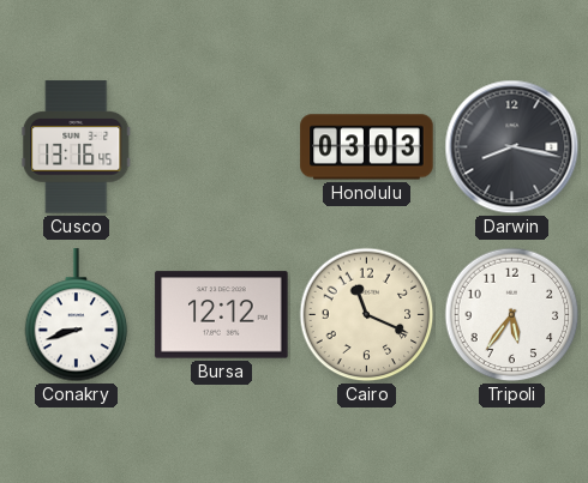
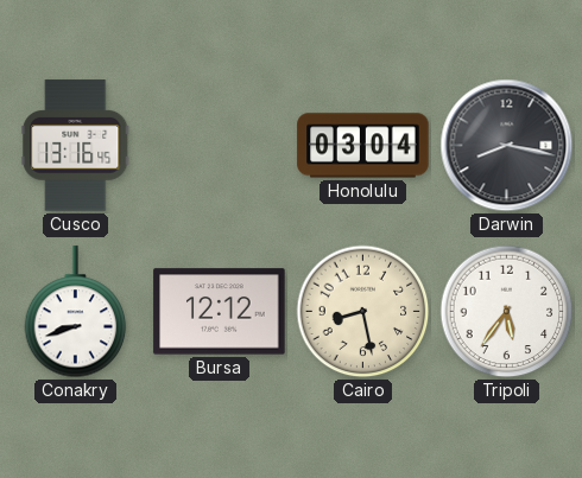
Honolulu: 03:03 -> 03:04
Cairo: 11:19 -> 8:28
